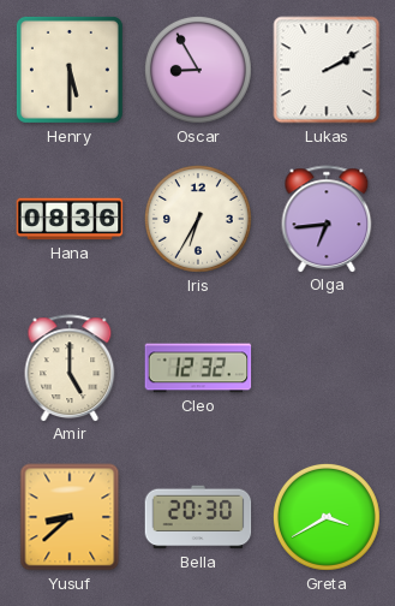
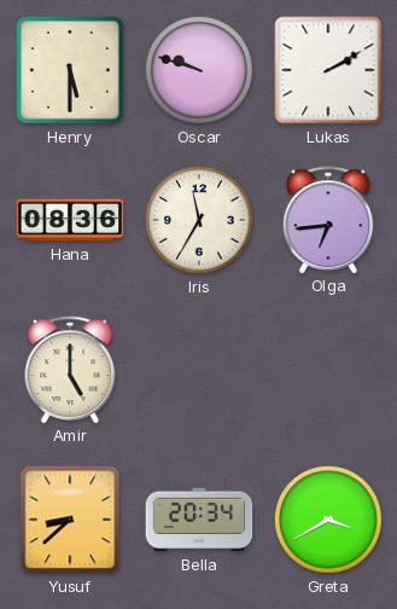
Oscar: 8:55 -> 9:48
Iris: 6:35 -> 11:35
Cleo: 12:32 -> none
Bella: 20:30 -> 20:34
